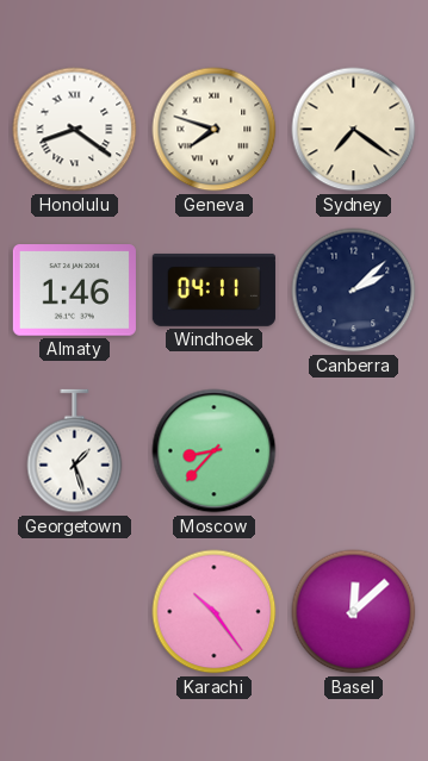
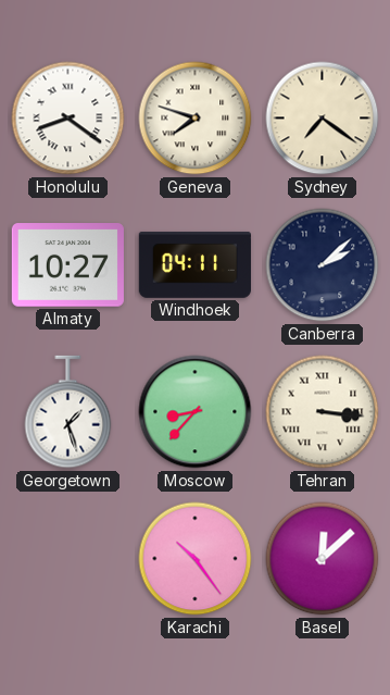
Almaty: 1:46 -> 10:27
Tehran: none -> 3:16
